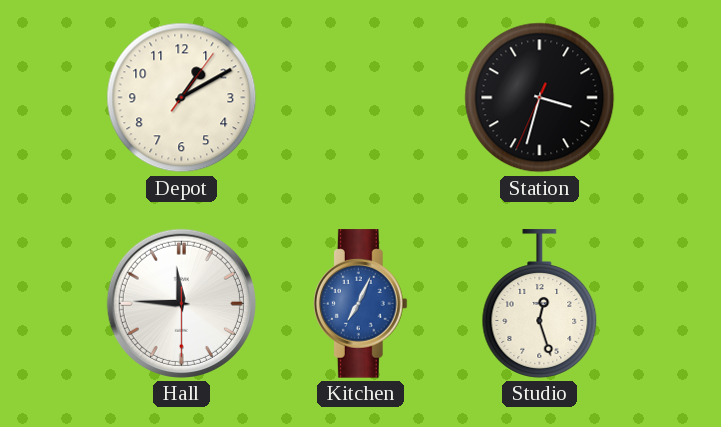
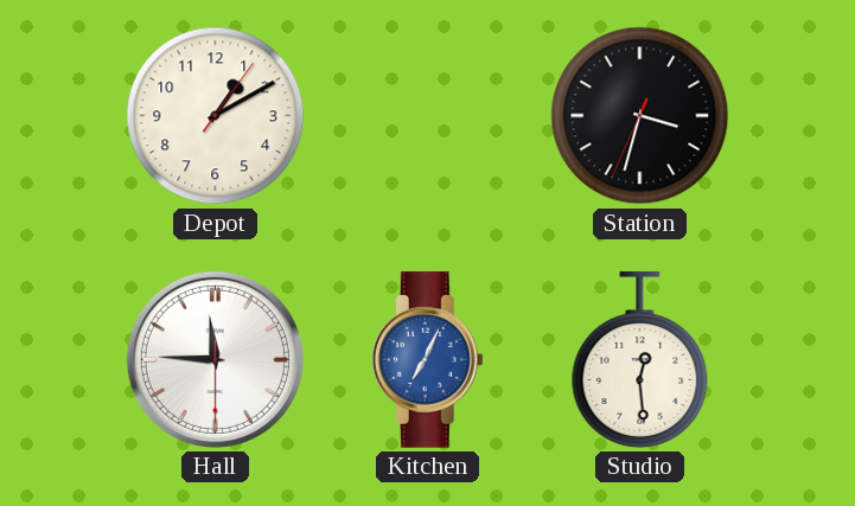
Studio: 12:27 -> 12:29
